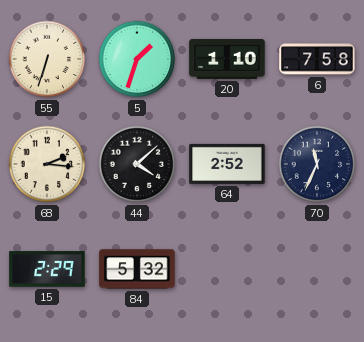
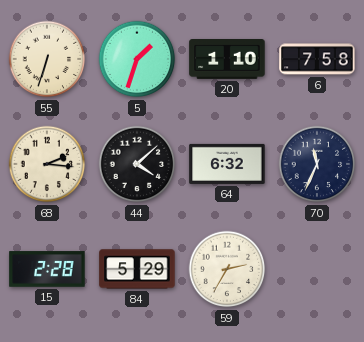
64: 2:52 -> 6:32
15: 2:29 -> 2:28
84: 5:32 -> 5:29
59: none -> 2:35
